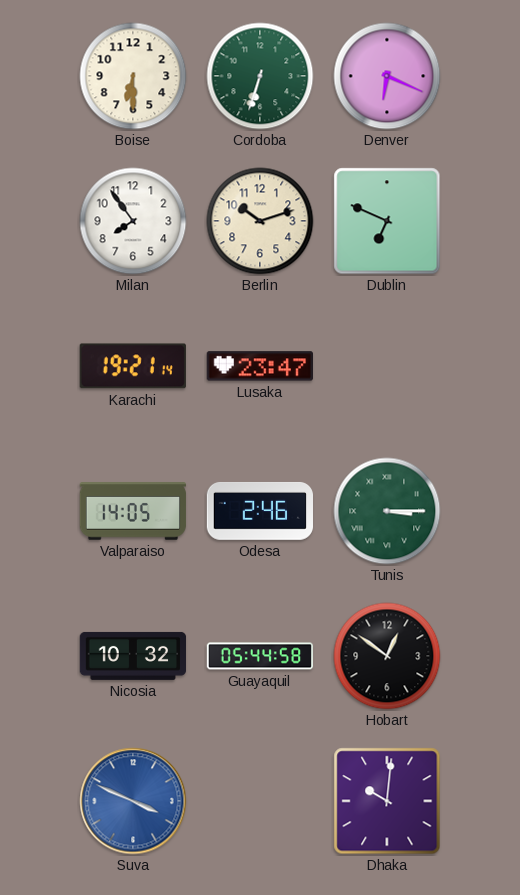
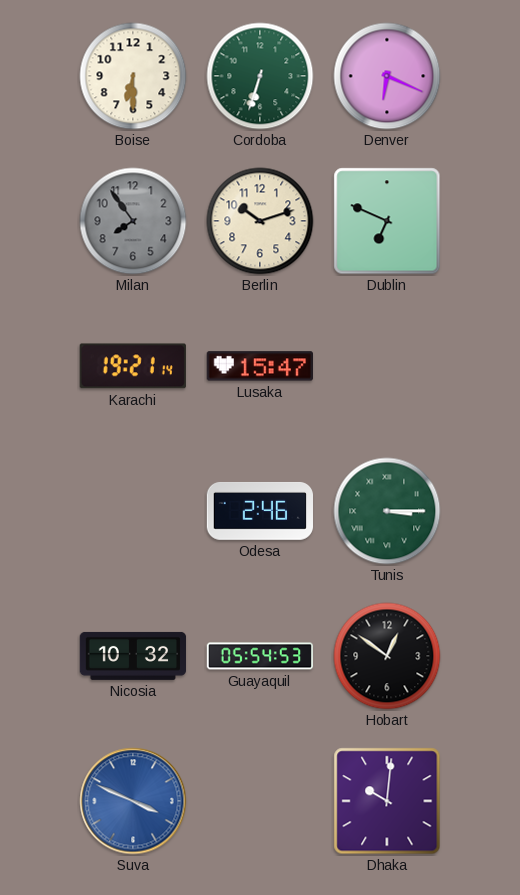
Milan dial: white -> grey
Lusaka: 23:47 -> 15:47
Valparaiso: 14:05 -> none
Guayaquil: 05:44 -> 05:54
